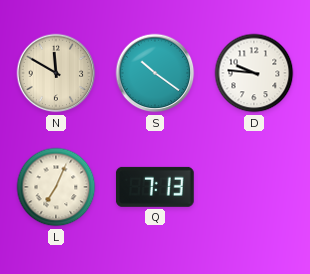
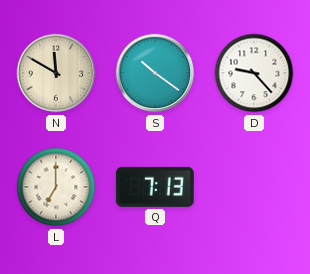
D: 9:46 -> 9:23
L: 7:04 -> 7:00
